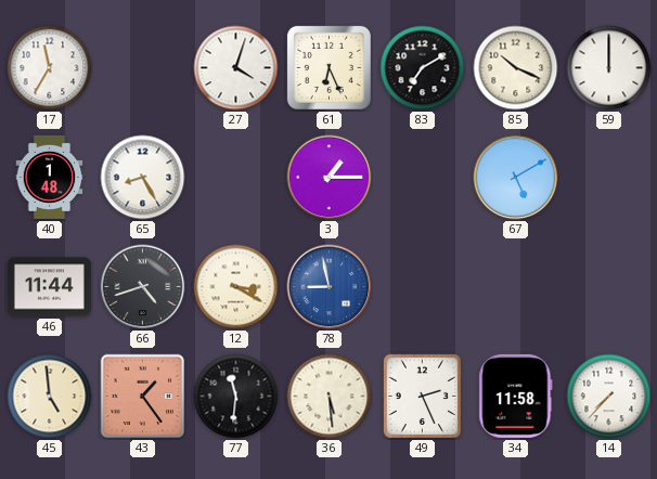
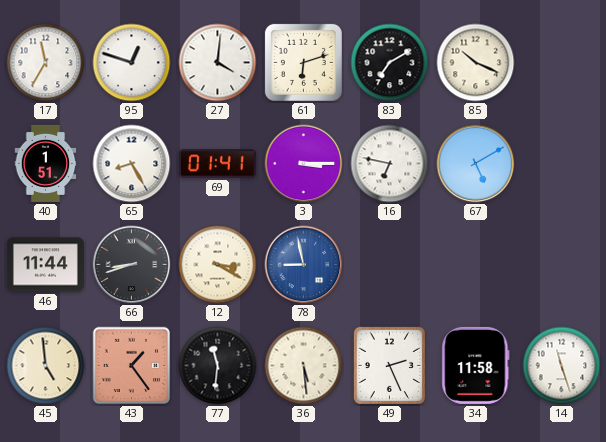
95: none -> 12:48
27: 4:03 -> 4:01
61: 6:26 -> 6:12
59: 12:00 -> none
40: 1:48 -> 1:51
69: none -> 01:41
3: 1:15 -> 3:15
16: none -> 6:47
66: 4:42 -> 8:42
14: 7:37 -> 11:27
